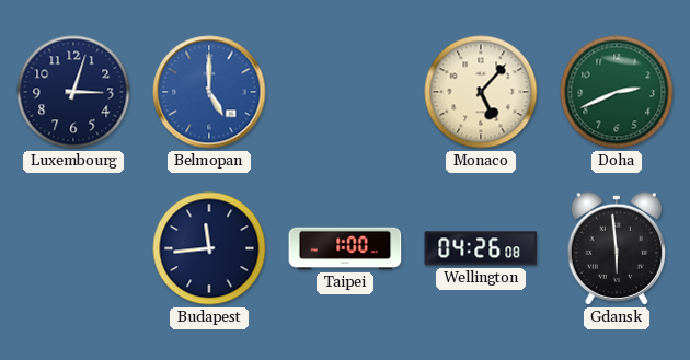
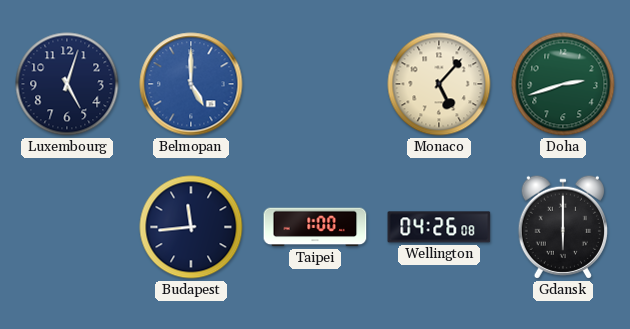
Luxembourg: 3:03 -> 5:03
Doha: 2:41 -> 2:42
Gdansk: 5:59 -> 6:00
